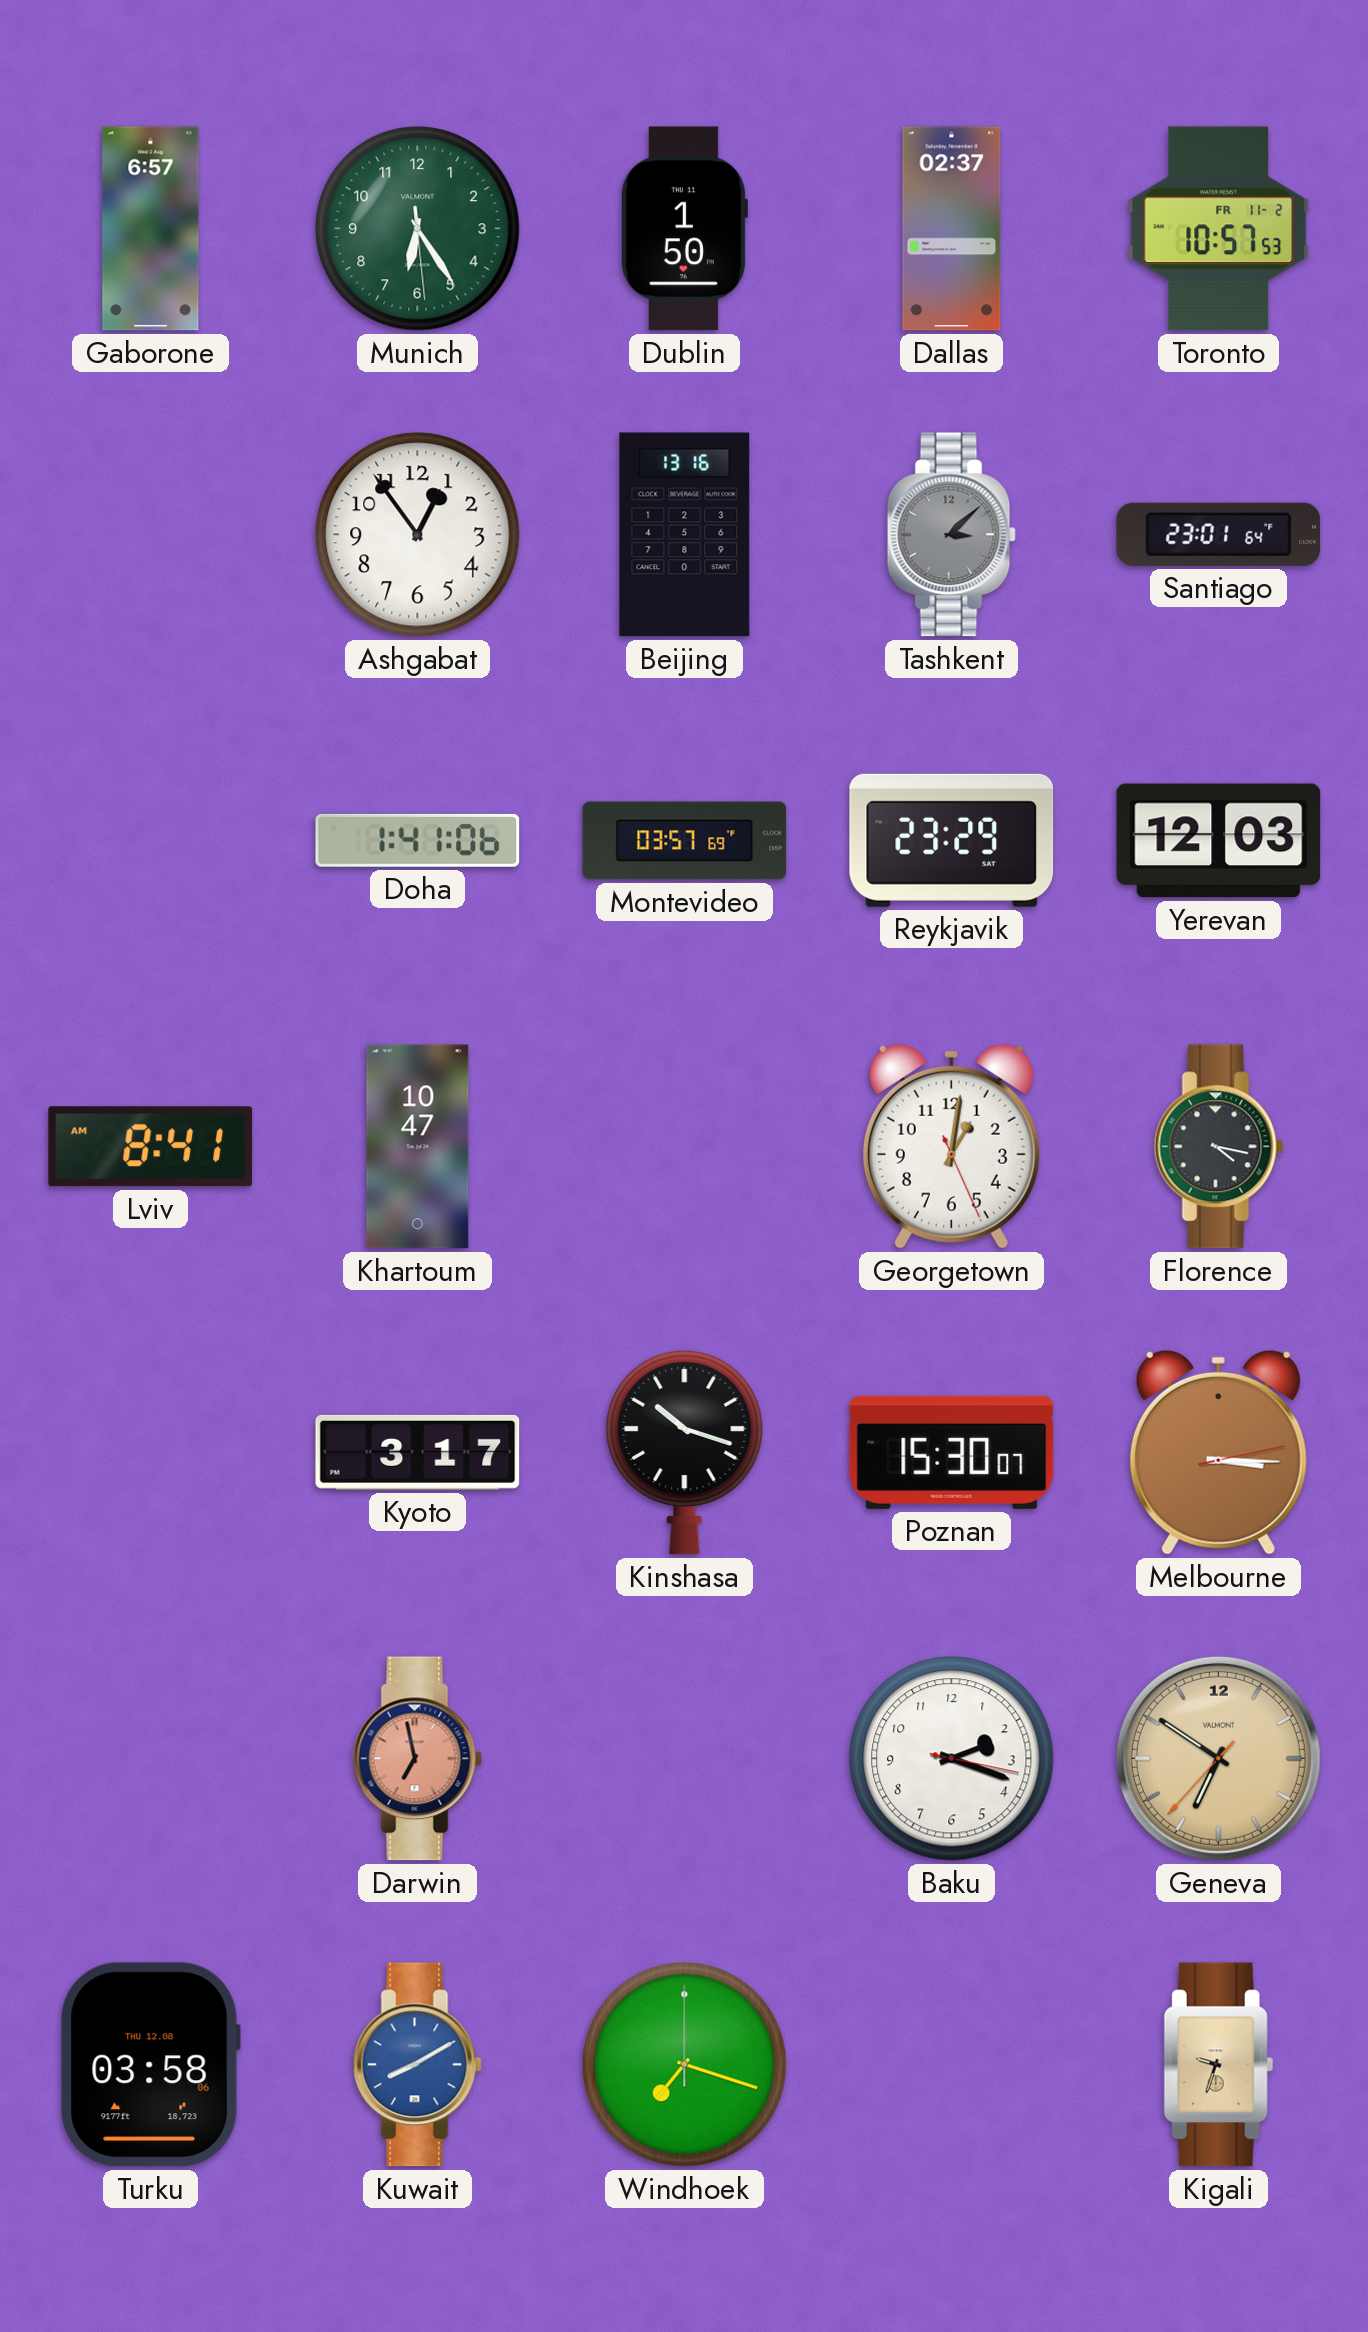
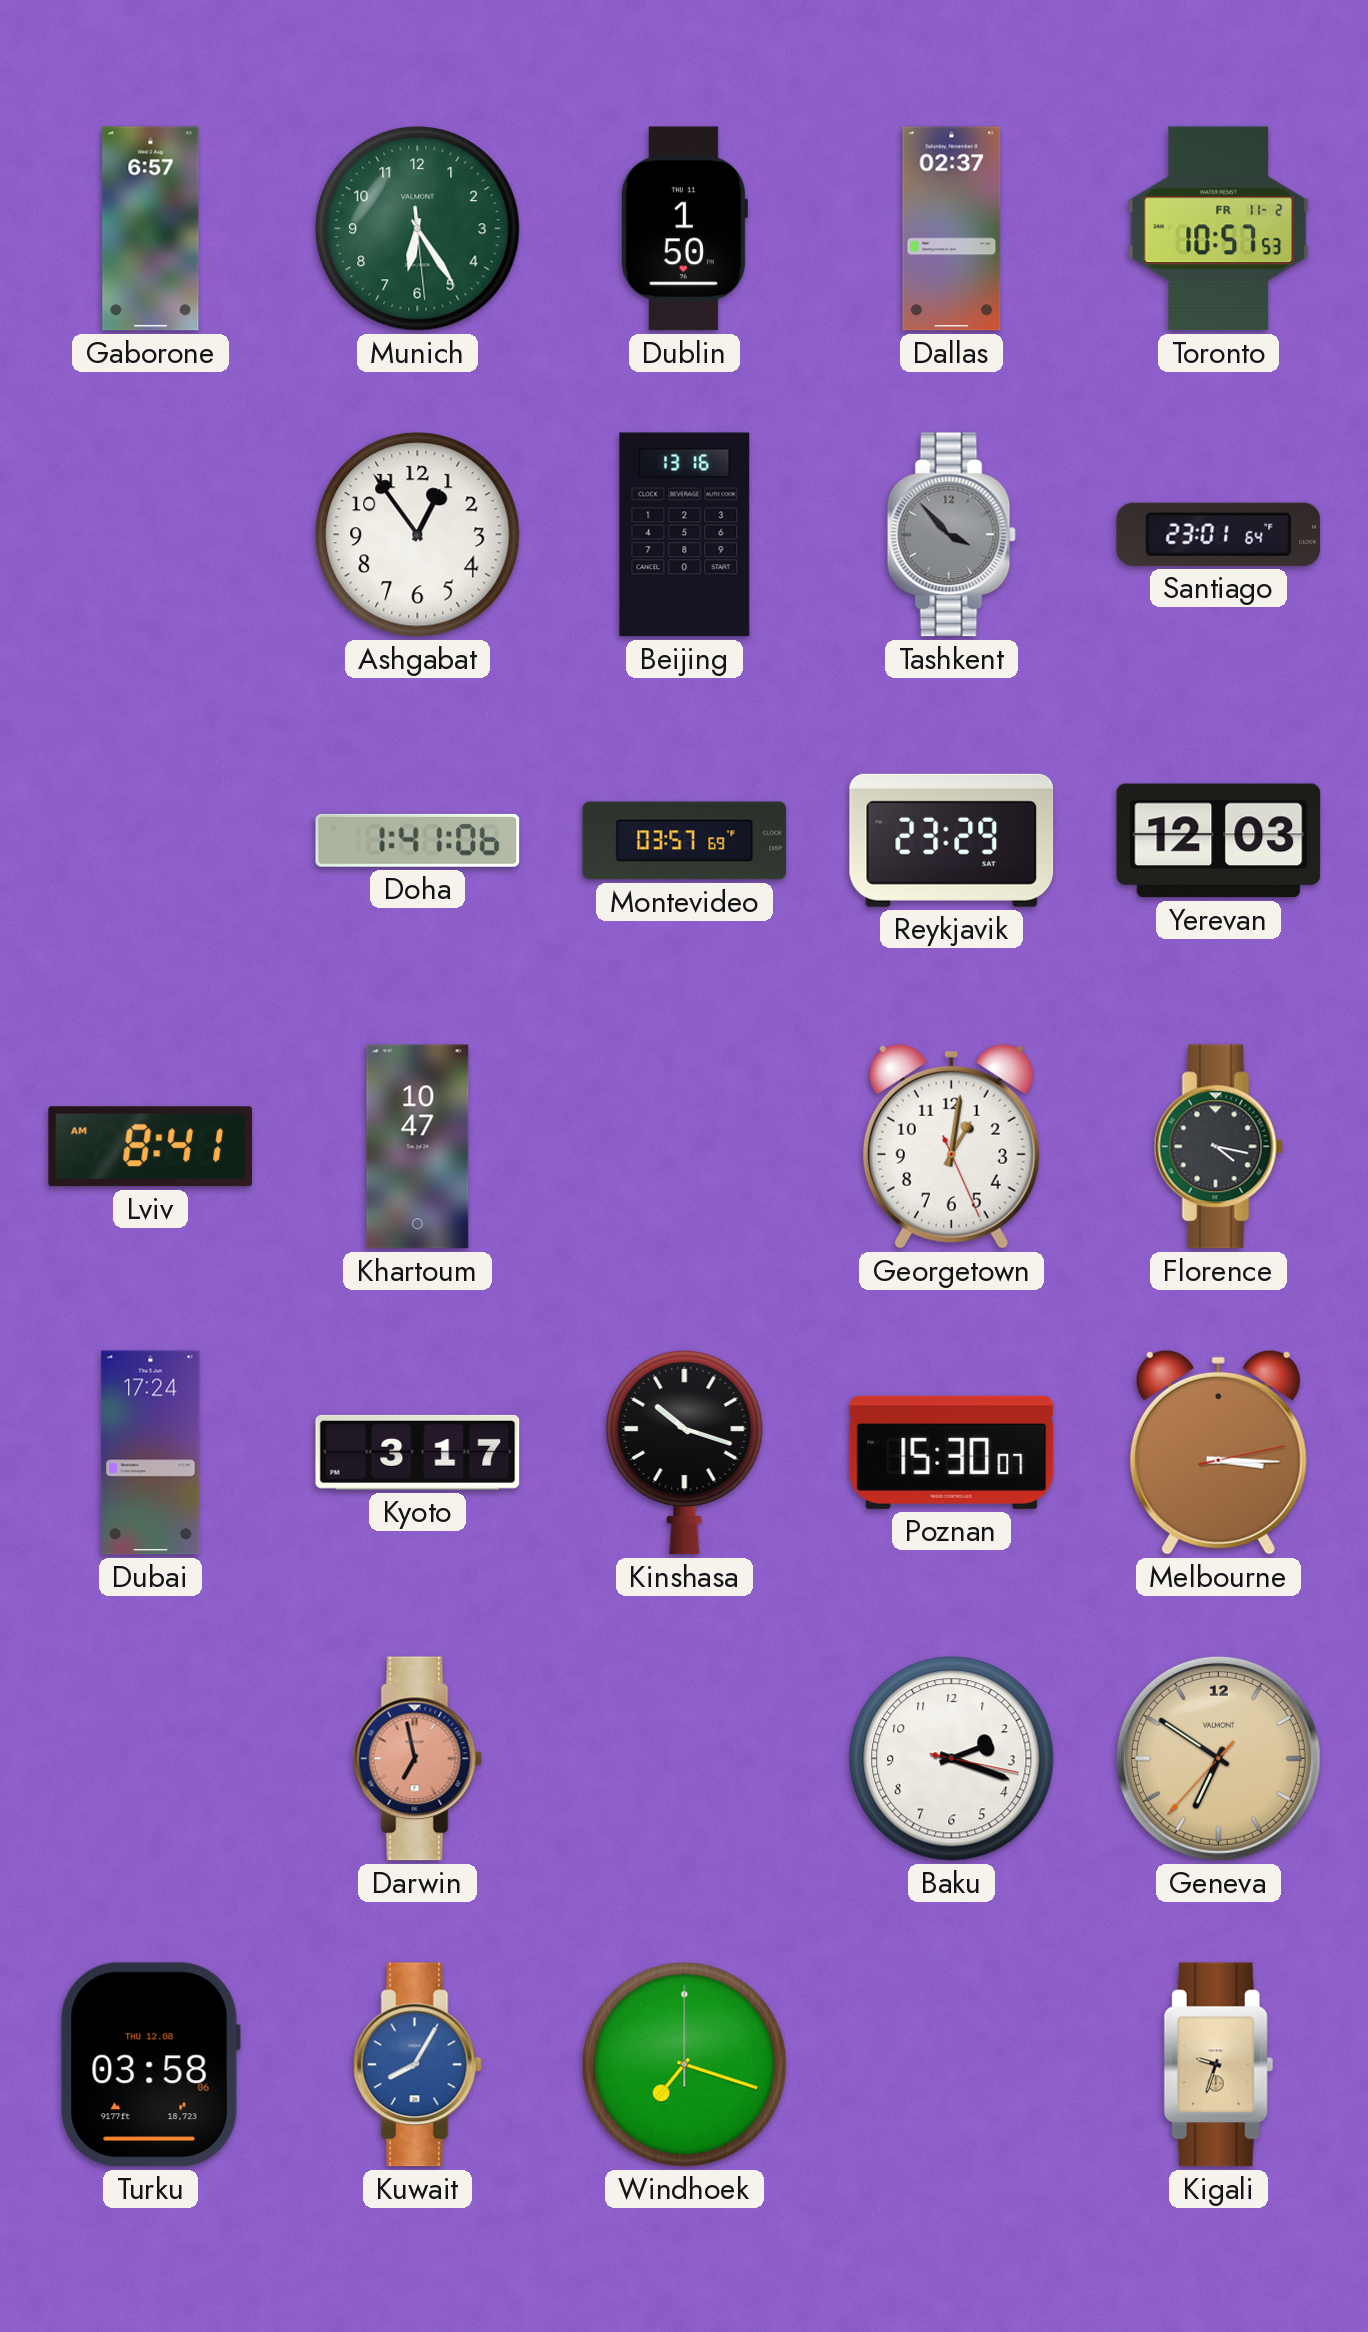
Tashkent: 3:08 -> 3:53
Dubai: none -> 17:24
Kuwait: 8:10 -> 8:05
